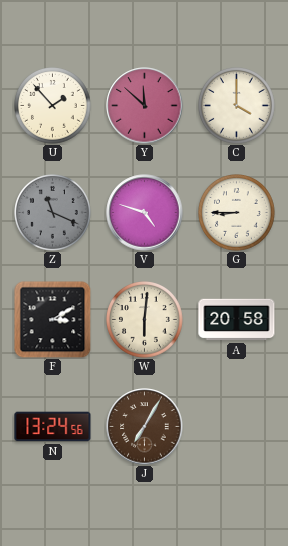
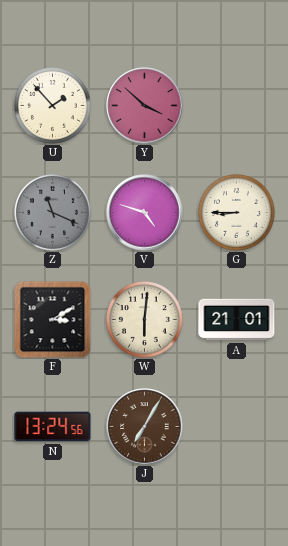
Y: 11:52 -> 3:52
C: 4:00 -> none
A: 20:58 -> 21:01
